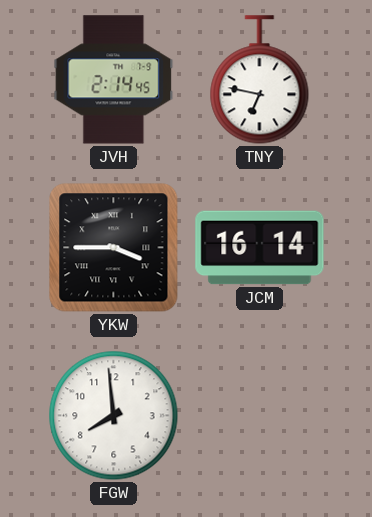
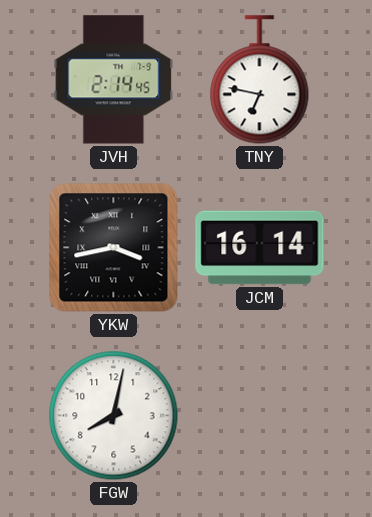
YKW: 3:45 -> 3:43
FGW: 7:59 -> 8:02
